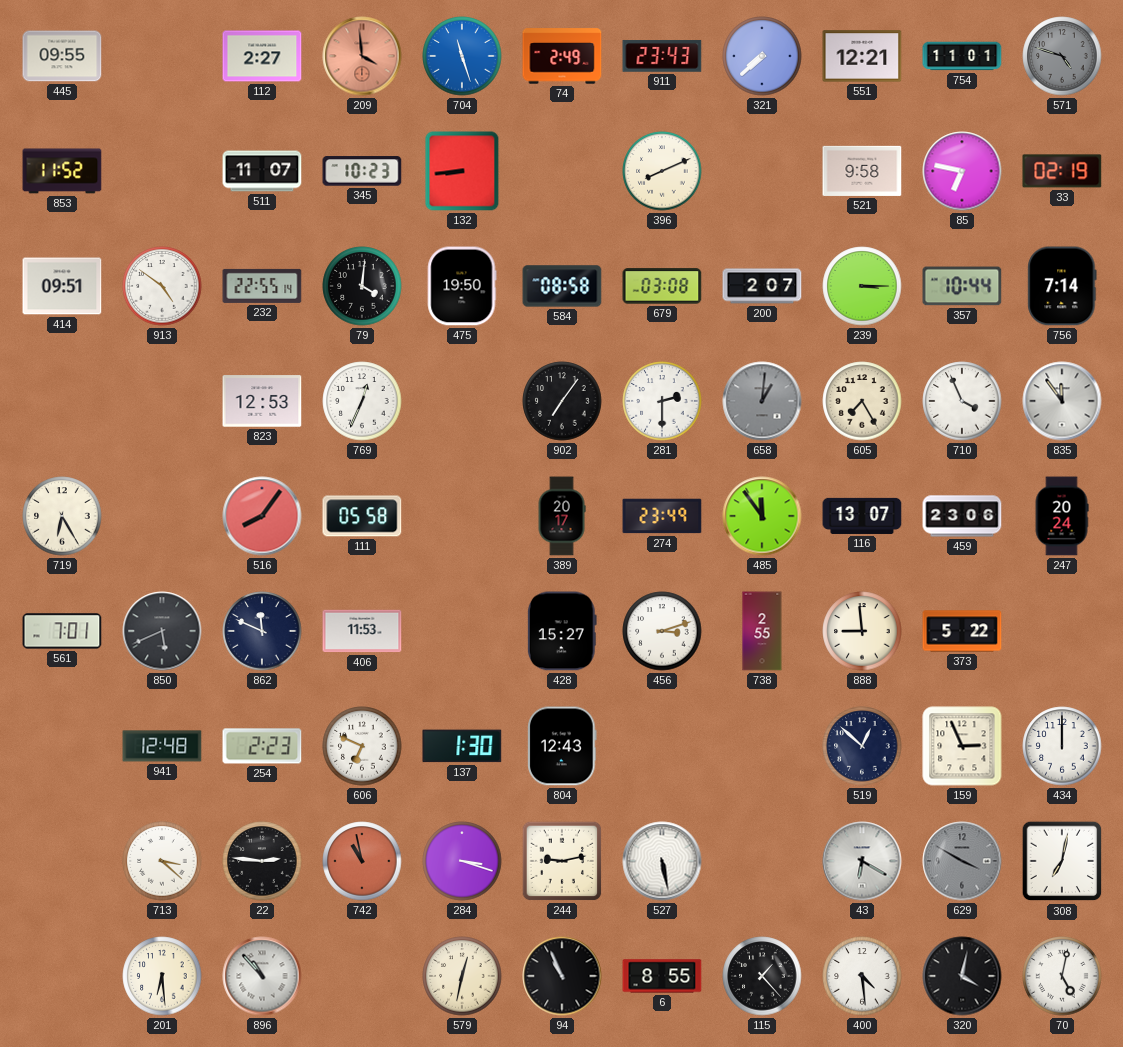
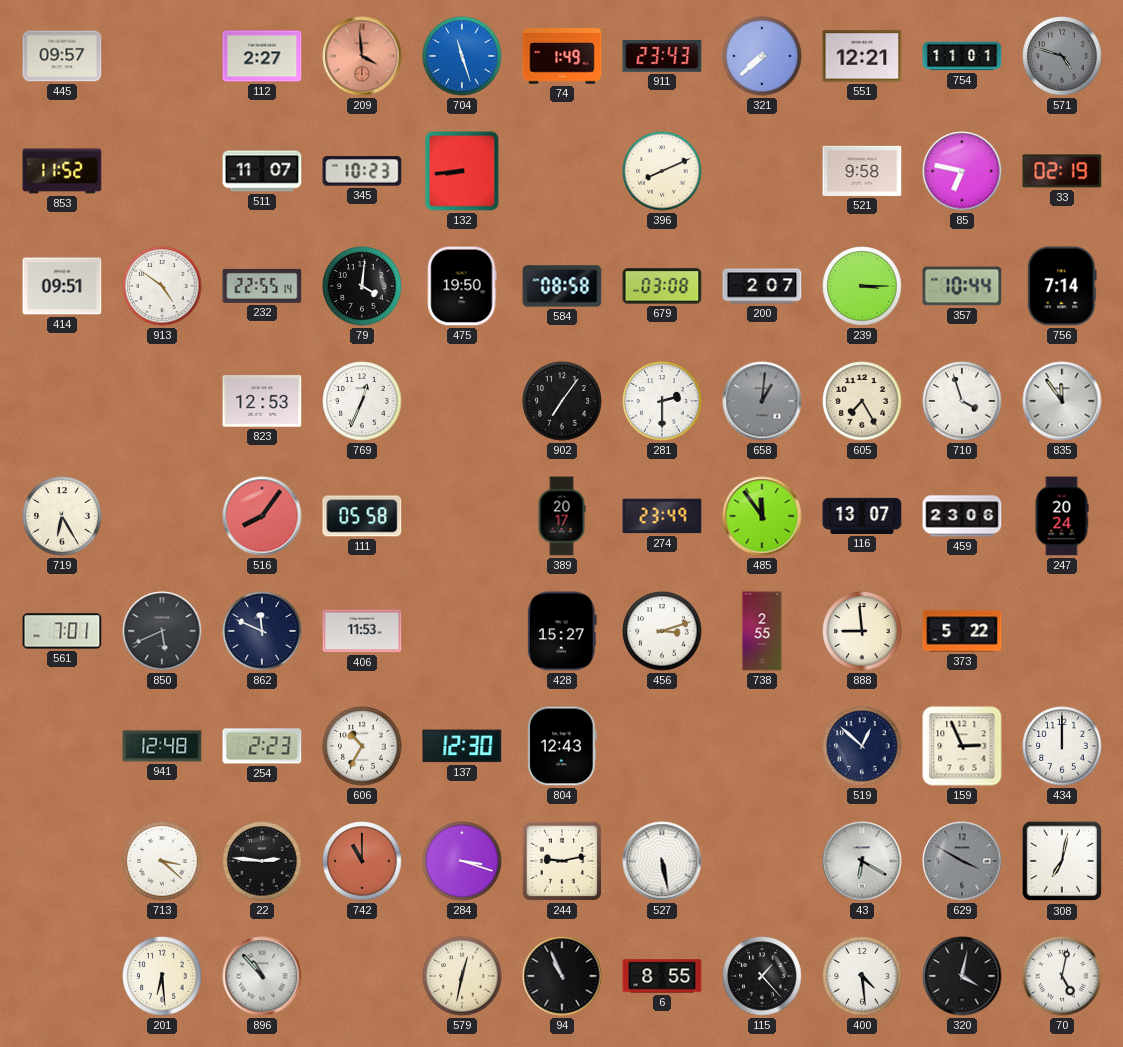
445: 09:55 -> 09:57
74: 2:49 -> 1:49
710: 3:56 -> 3:57
606: 6:49 -> 10:35
137: 1:30 -> 12:30
742: 10:58 -> 11:00
